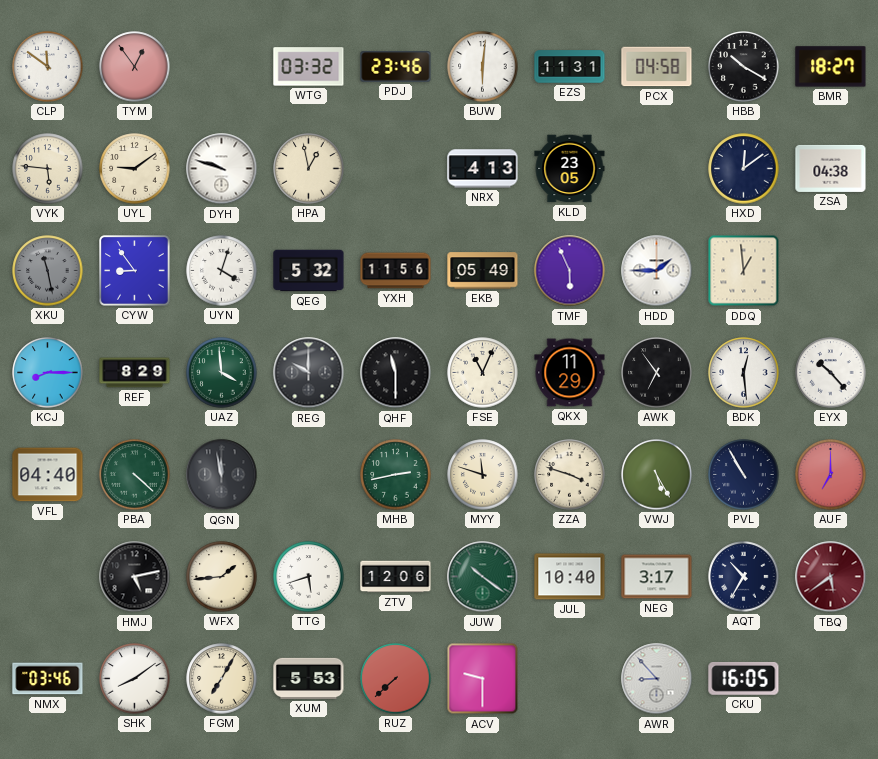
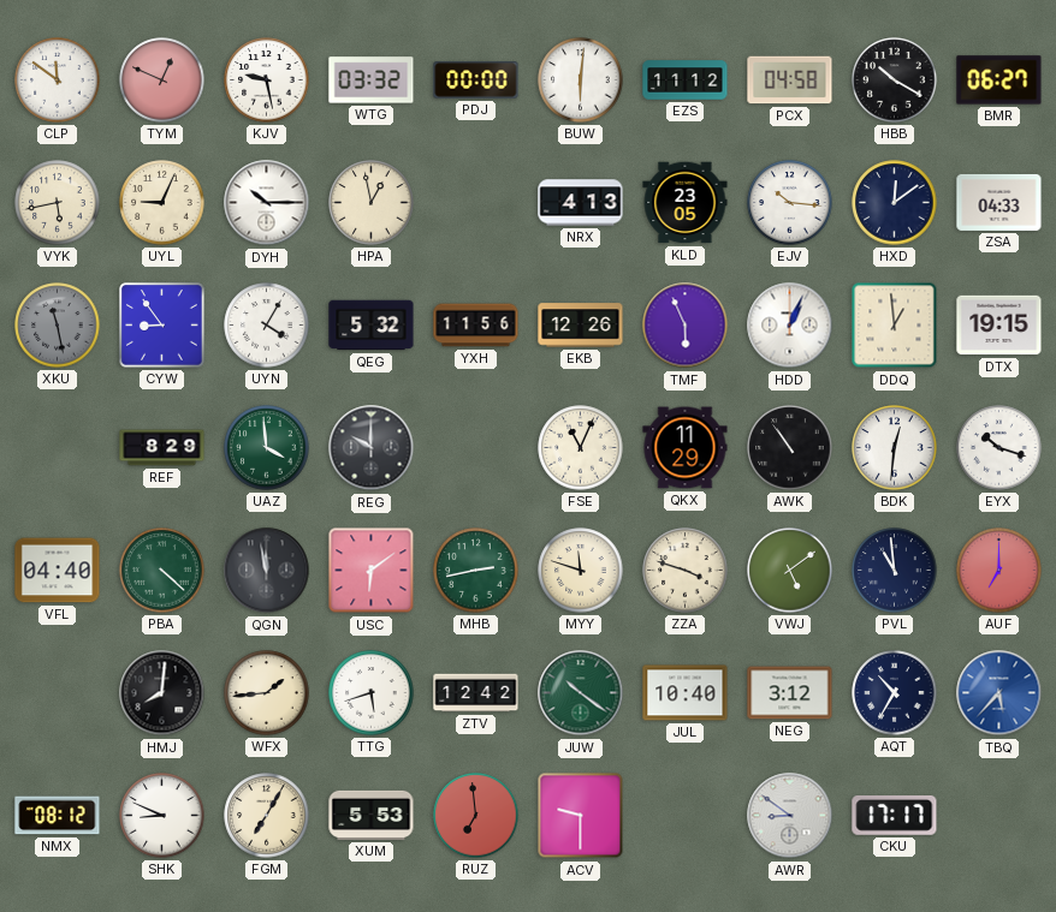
TYM: 12:54 -> 12:49
KJV: none -> 9:28
PDJ: 23:46 -> 00:00
EZS: 11:31 -> 11:12
BMR: 18:27 -> 06:27
VYK: 5:46 -> 5:43
UYL: 9:09 -> 9:04
DYH: 9:48 -> 10:15
EJV: none -> 10:16
ZSA: 04:38 -> 04:33
UYN: 4:03 -> 4:05
EKB: 05:49 -> 12:26
HDD: 1:45 -> 1:04
DTX: none -> 19:15
KCJ: 8:15 -> none
QHF: 11:30 -> none
AWK: 6:54 -> 10:54
BDK: 12:29 -> 12:31
EYX: 10:23 -> 10:18
USC: none -> 6:09
VWJ: 5:25 -> 5:09
PVL: 10:55 -> 10:59
HMJ: 5:13 -> 8:01
ZTV: 12:06 -> 12:42
NEG: 3:17 -> 3:12
TBQ: 5:39 -> 5:37
TBQ dial: burgundy -> blue
NMX: 03:46 -> 08:12
SHK: 8:09 -> 8:49
RUZ: 7:38 -> 6:59
AWR: 8:53 -> 8:51
CKU: 16:05 -> 17:17
